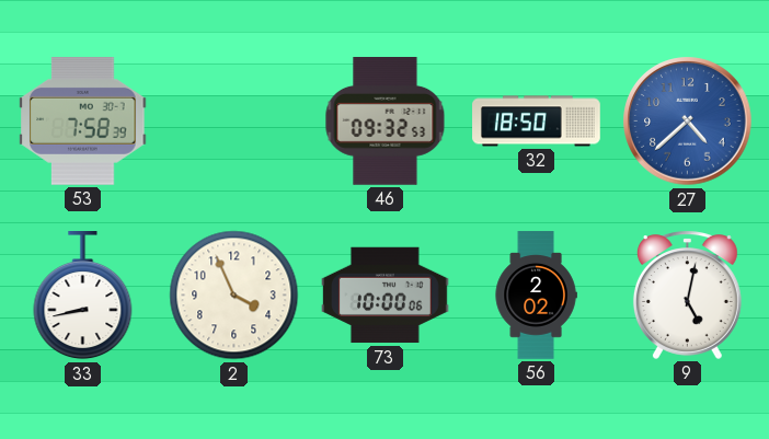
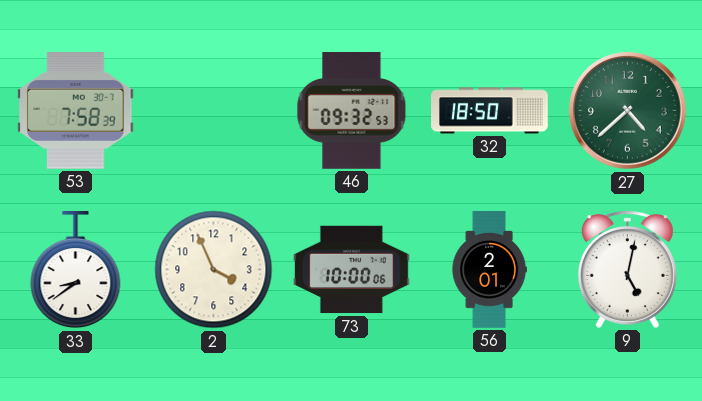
27 dial: blue -> green
33: 8:43 -> 8:39
56: 2:02 -> 2:01
